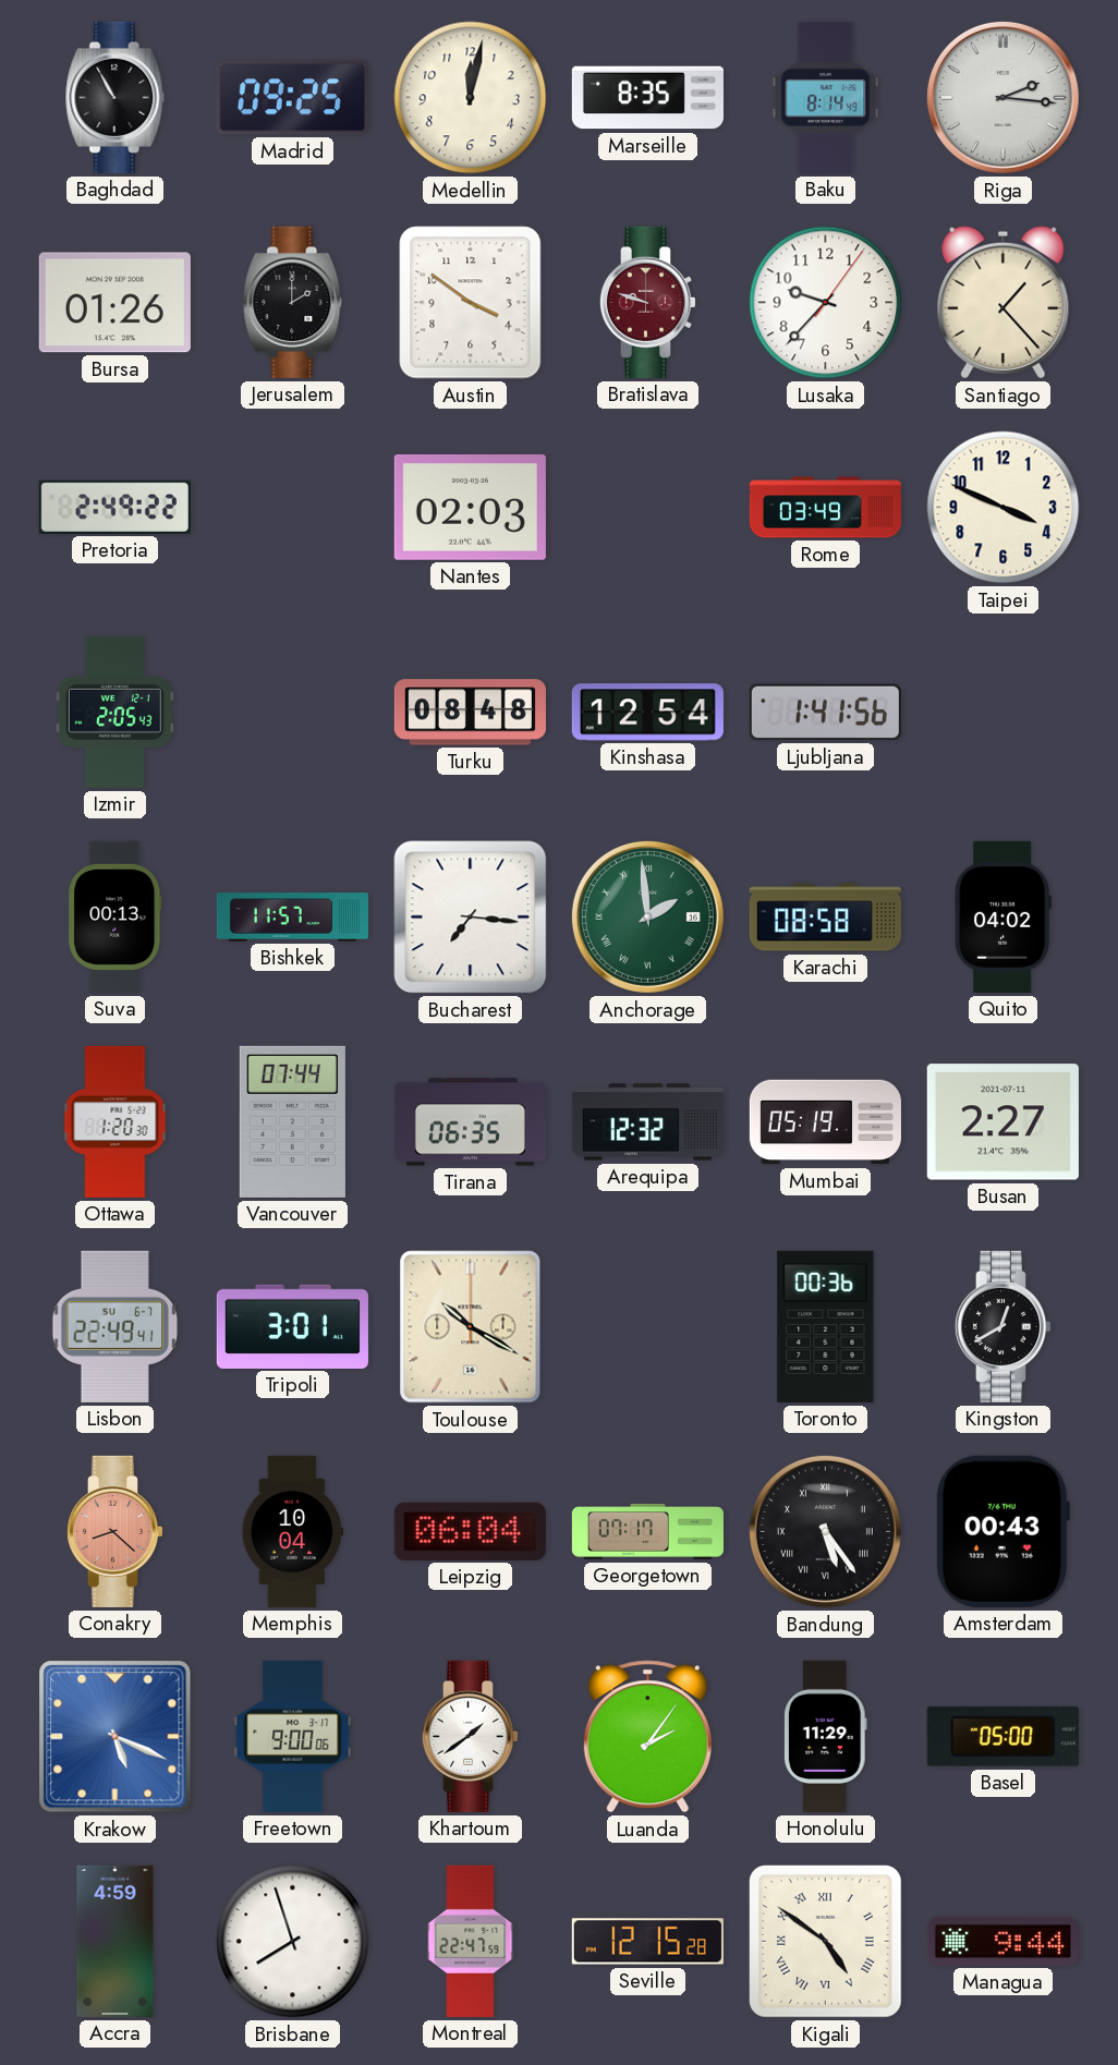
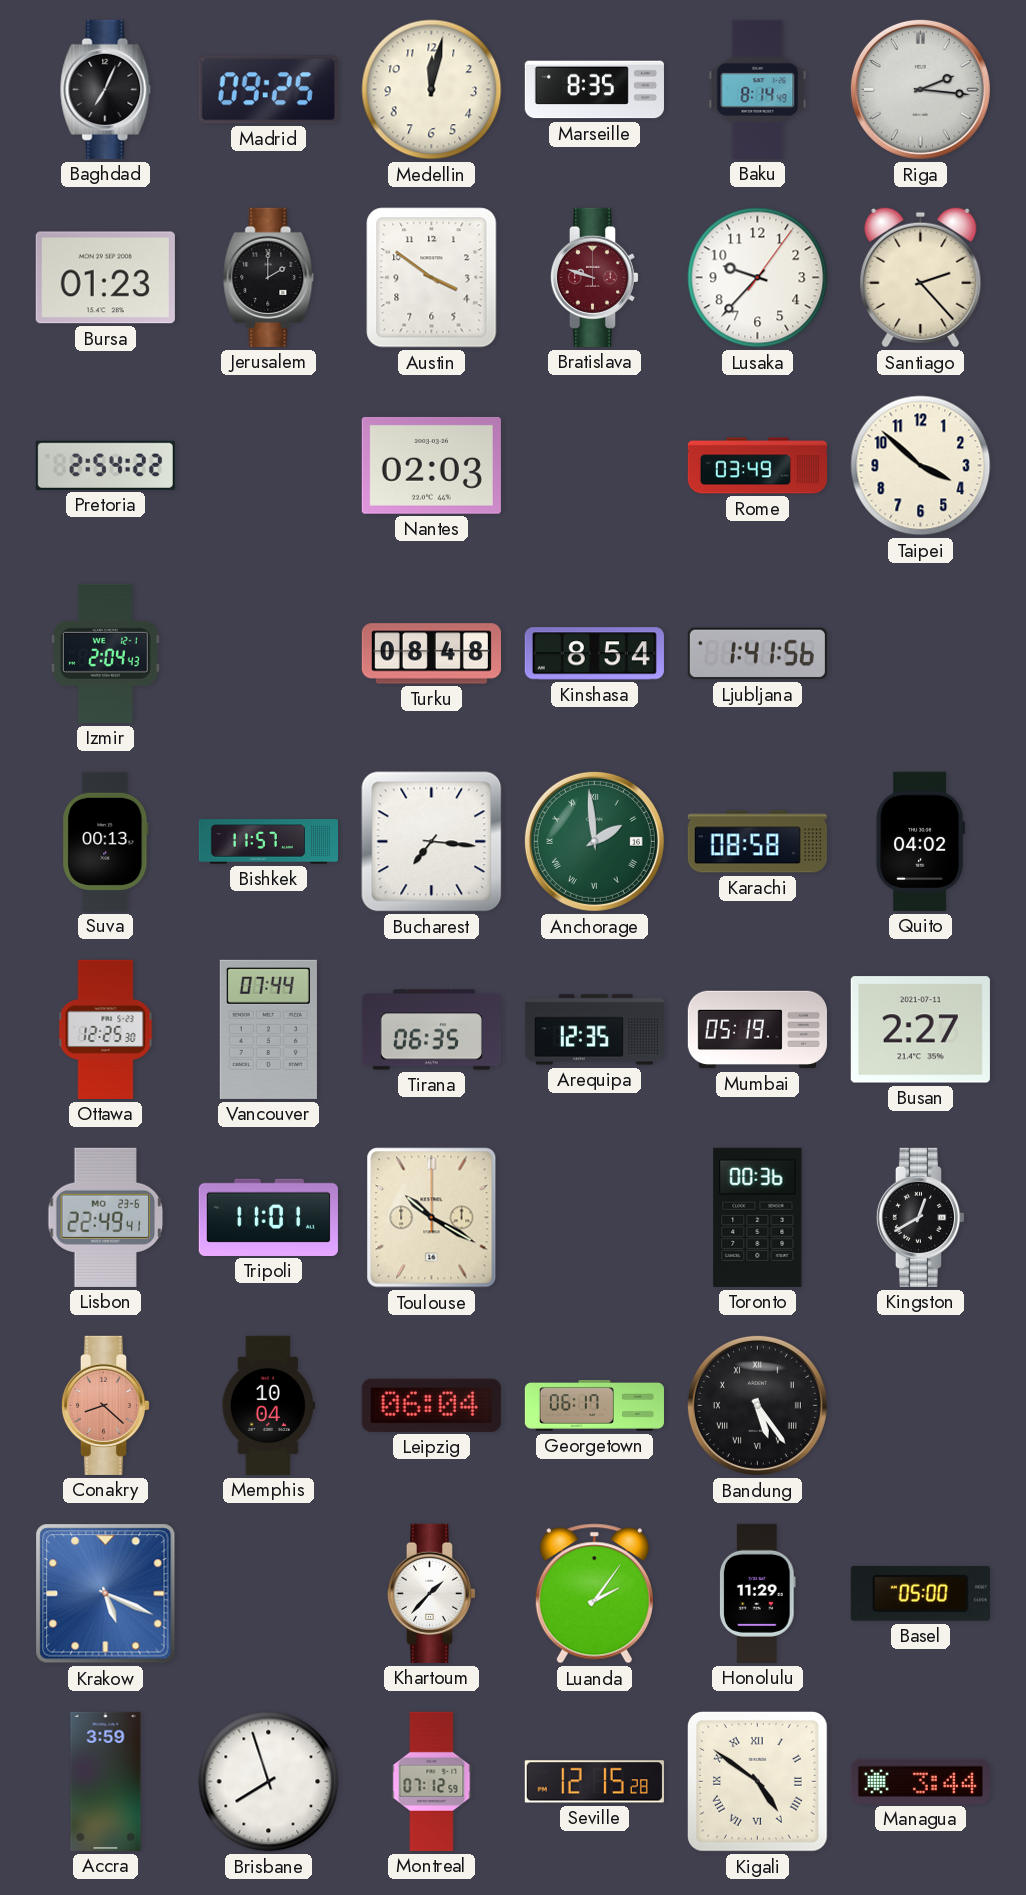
Baghdad: 10:55 -> 7:04
Bursa: 01:26 -> 01:23
Santiago: 1:23 -> 2:23
Pretoria: 2:49 -> 2:54
Taipei: 3:49 -> 3:52
Izmir: 2:05 -> 2:04
Kinshasa: 12:54 -> 8:54
Ottawa: 1:20 -> 12:25
Arequipa: 12:32 -> 12:35
Lisbon date: SU 6-7 -> MO 23-6
Tripoli: 3:01 -> 11:01
Georgetown: 07:17 -> 06:17
Amsterdam: 00:43 -> none
Freetown: 9:00 -> none
Khartoum: 1:39 -> 1:37
Accra: 4:59 -> 3:59
Montreal: 22:47 -> 07:12
Managua: 9:44 -> 3:44
